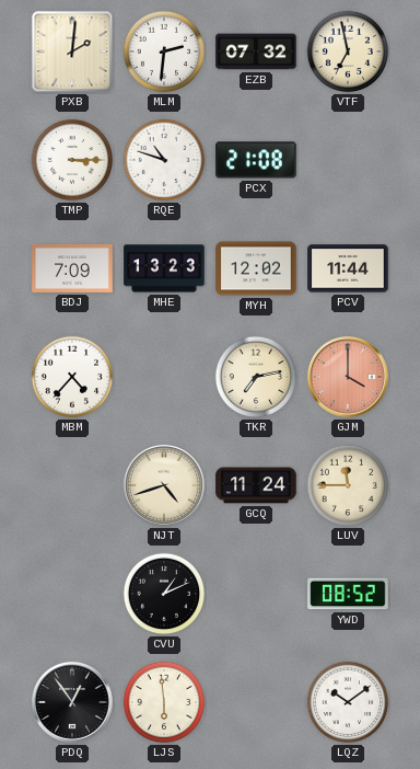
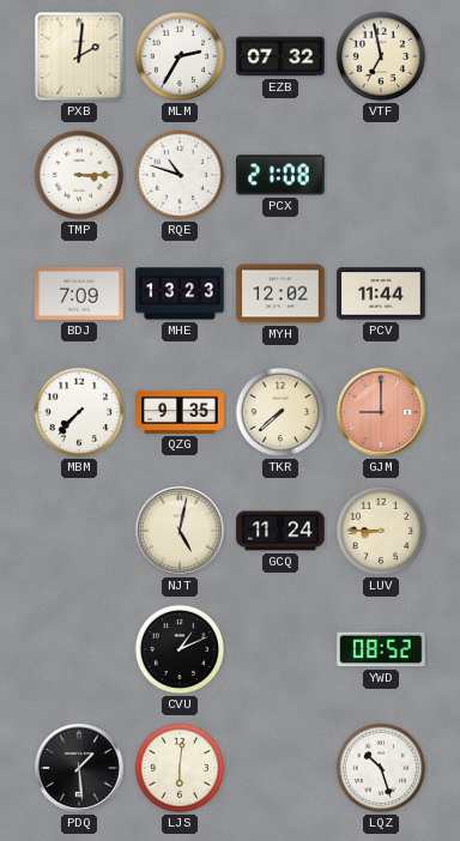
MLM: 2:31 -> 2:35
MBM: 4:37 -> 7:37
QZG: none -> 9:35
TKR: 7:13 -> 7:38
GJM: 4:00 -> 9:00
NJT: 4:42 -> 5:02
LUV: 11:45 -> 8:45
PDQ: 12:54 -> 1:29
LJS: 5:59 -> 6:01
LQZ: 10:09 -> 10:27
